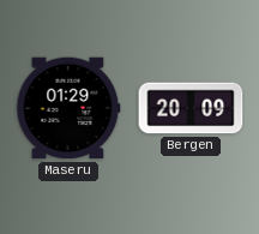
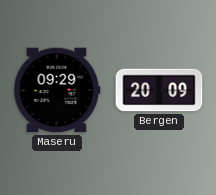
Maseru: 01:29 -> 09:29
